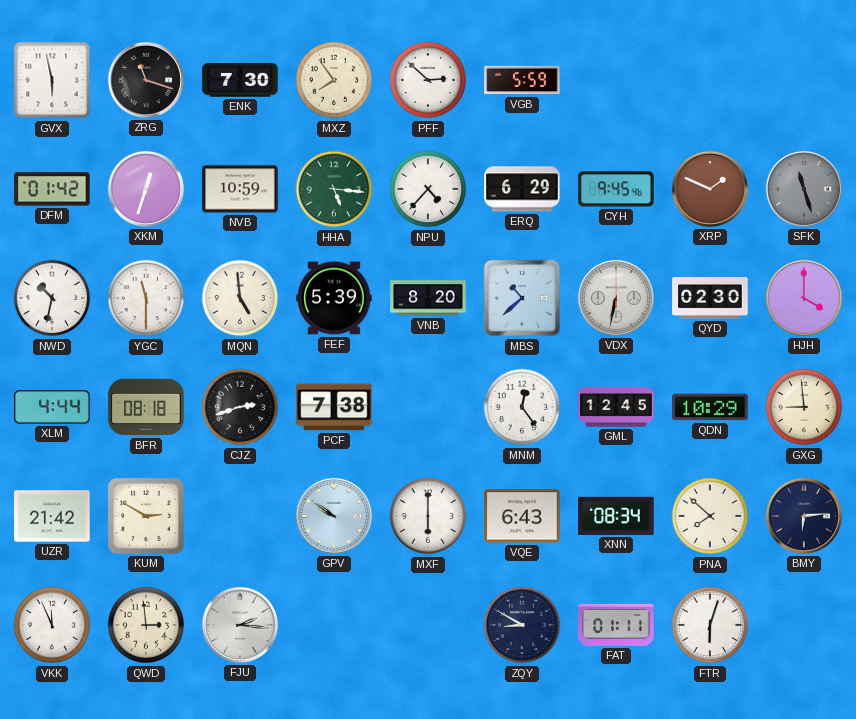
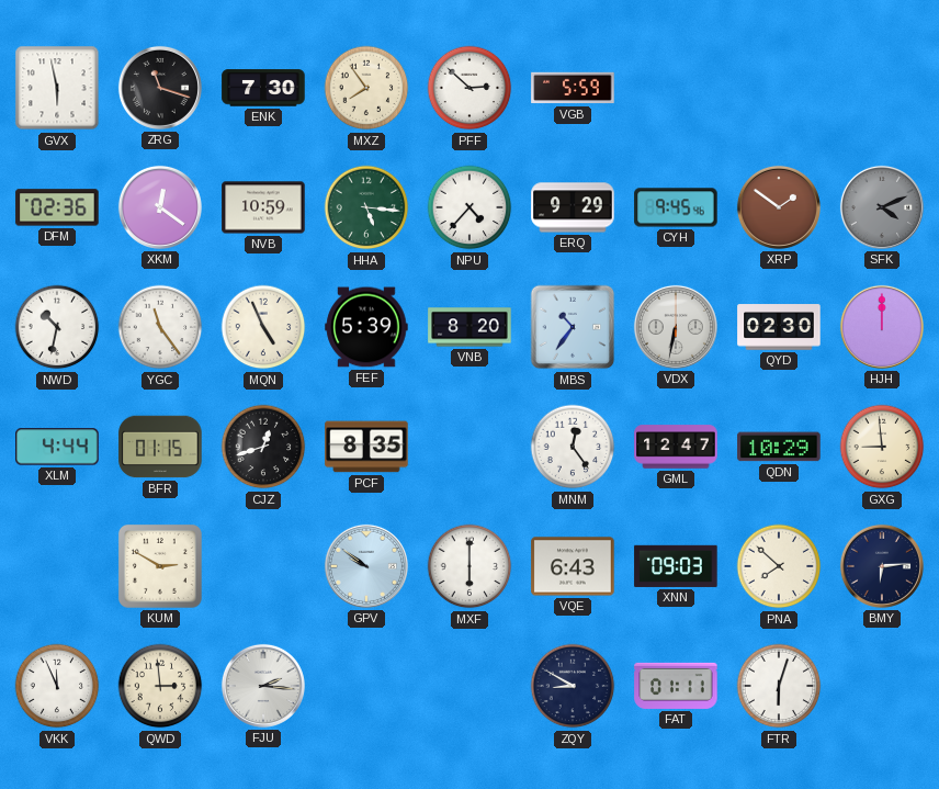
DFM: 01:42 -> 02:36
XKM: 12:33 -> 12:21
ERQ: 6:29 -> 9:29
XRP: 1:49 -> 1:51
SFK: 11:27 -> 4:11
YGC: 11:30 -> 11:24
MQN: 4:59 -> 4:56
MBS: 10:38 -> 10:36
HJH: 4:00 -> 12:00
BFR: 08:18 -> 01:15
CJZ: 2:42 -> 12:42
PCF: 7:38 -> 8:35
GML: 12:45 -> 12:47
UZR: 21:42 -> none
XNN: 08:34 -> 09:03
